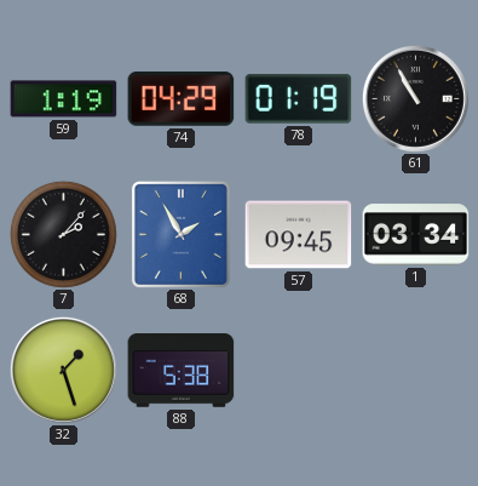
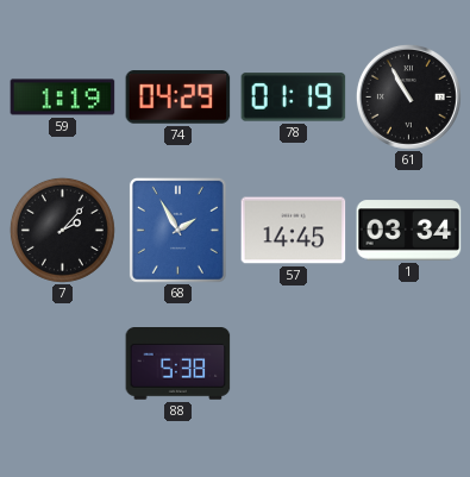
57: 09:45 -> 14:45
32: 1:27 -> none
